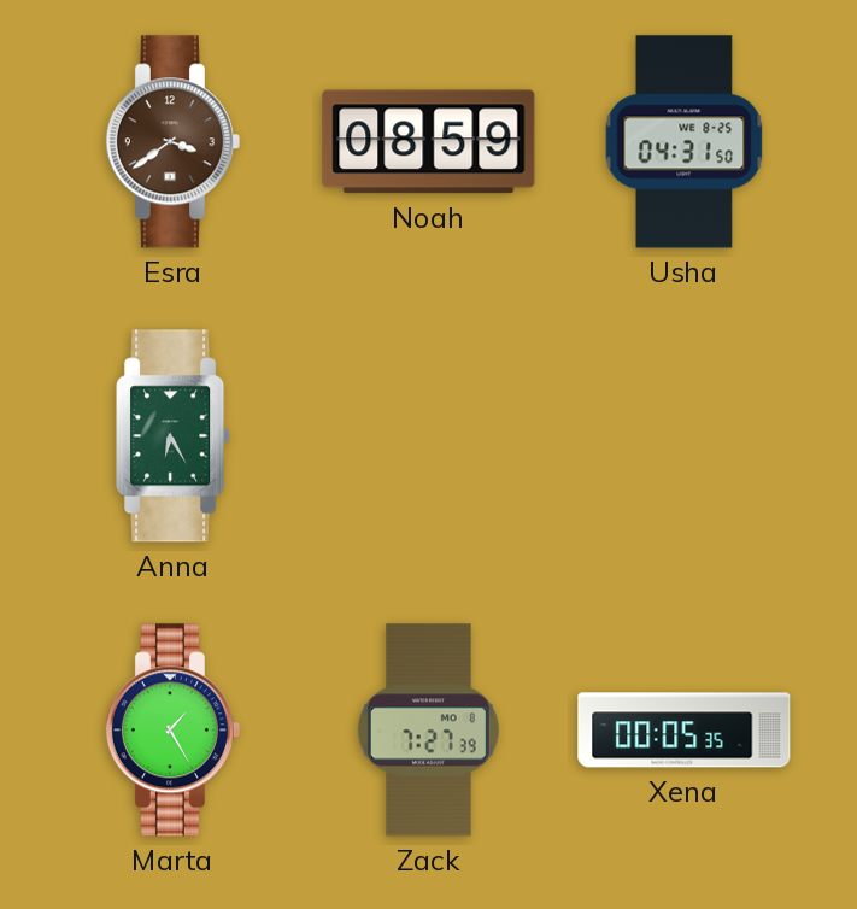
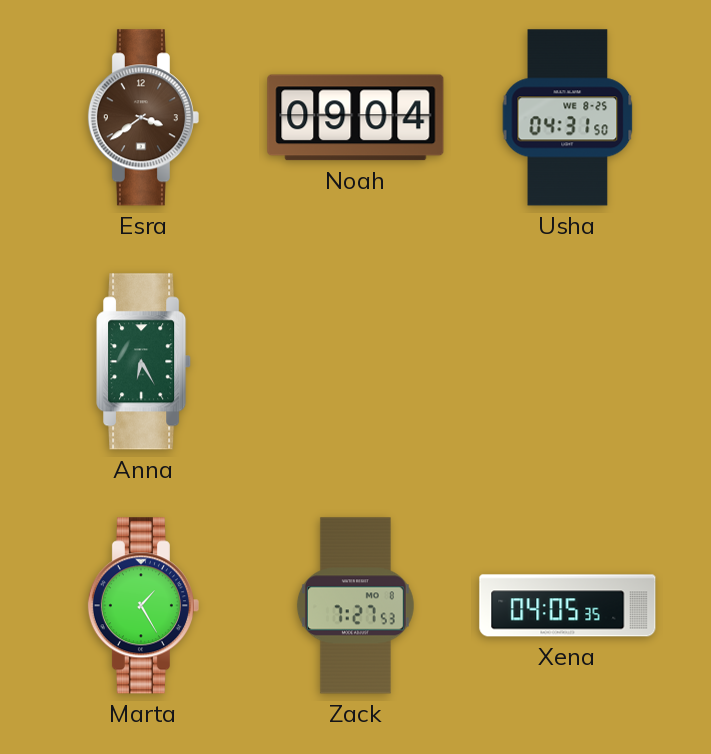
Noah: 08:59 -> 09:04
Zack: 7:27:39 -> 7:27:53
Xena: 00:05 -> 04:05
